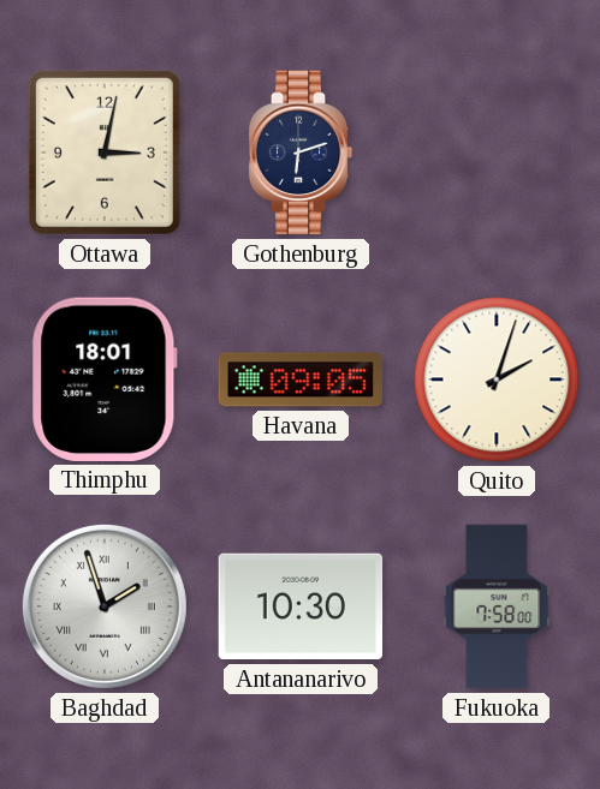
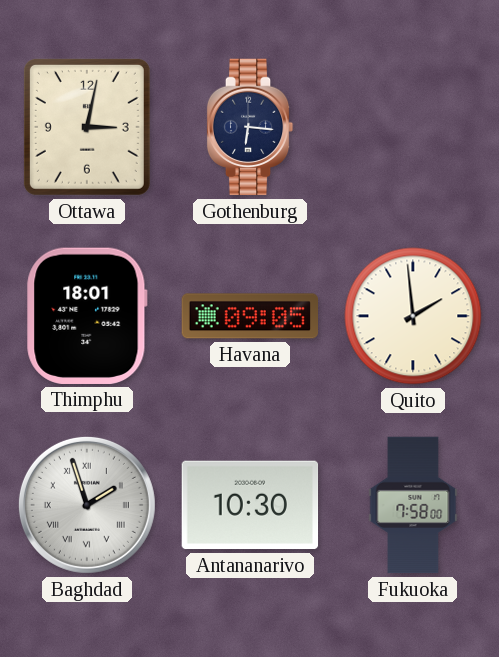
Gothenburg: 6:12 -> 6:16
Quito: 2:03 -> 1:59
